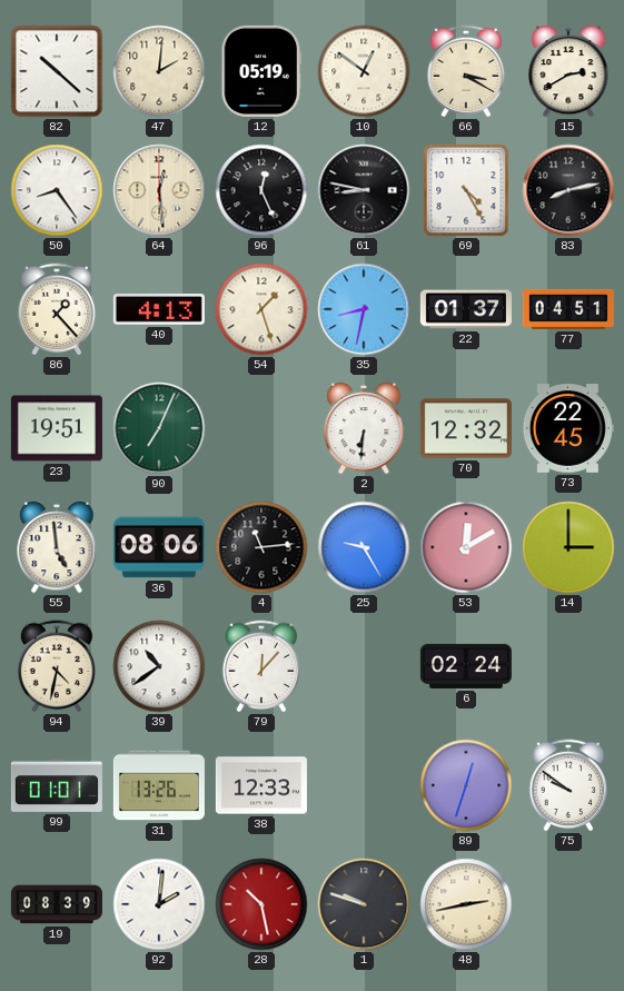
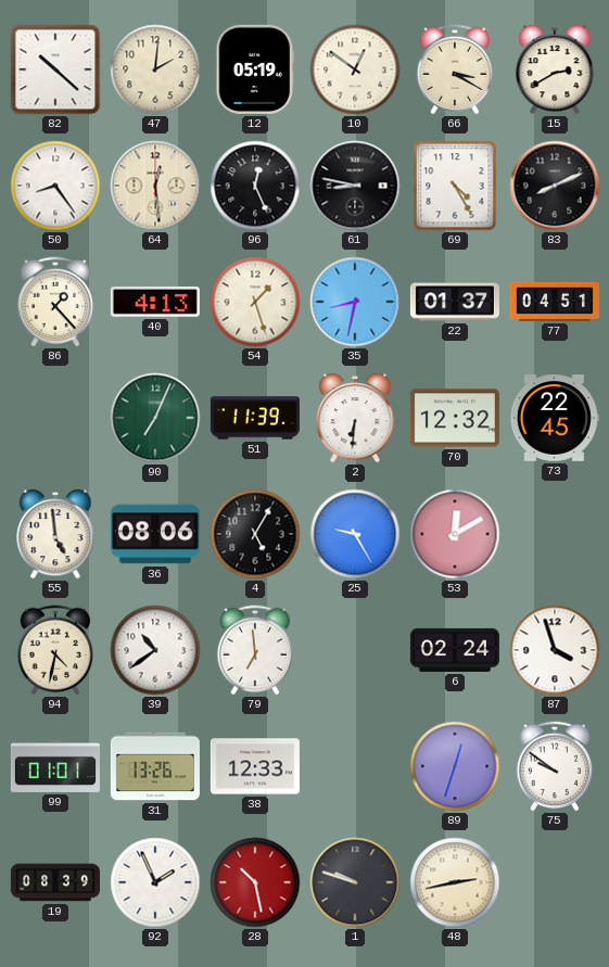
83: 8:13 -> 8:11
23: 19:51 -> none
51: none -> 11:39
4: 11:14 -> 5:05
14: 3:00 -> none
79: 12:07 -> 6:59
87: none -> 3:57
92: 2:01 -> 1:56
